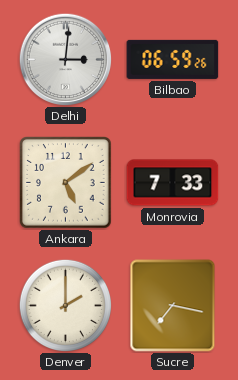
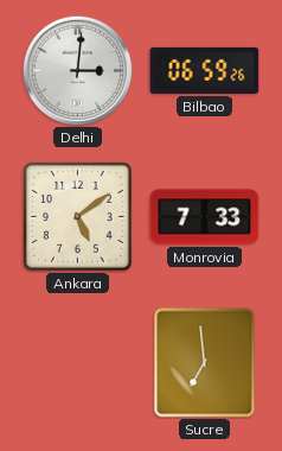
Denver: 2:00 -> none
Sucre: 7:17 -> 6:59
